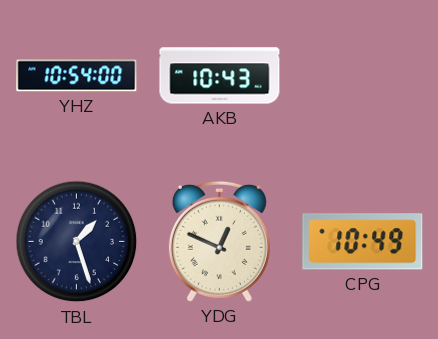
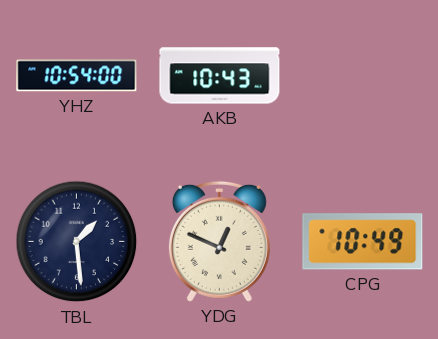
TBL: 1:27 -> 1:29
